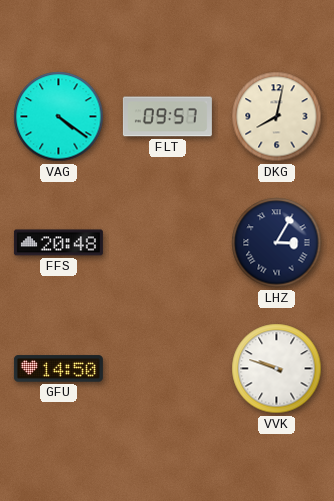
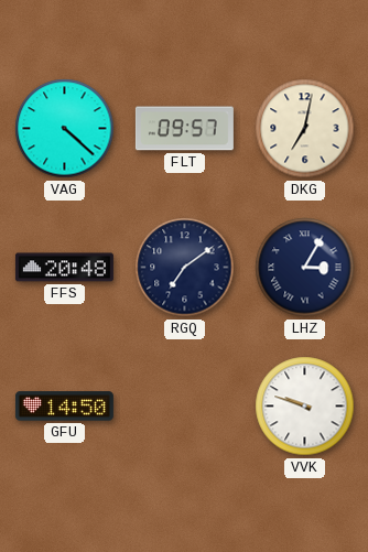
VAG: 4:21 -> 4:22
DKG: 8:02 -> 7:02
RGQ: none -> 7:09
